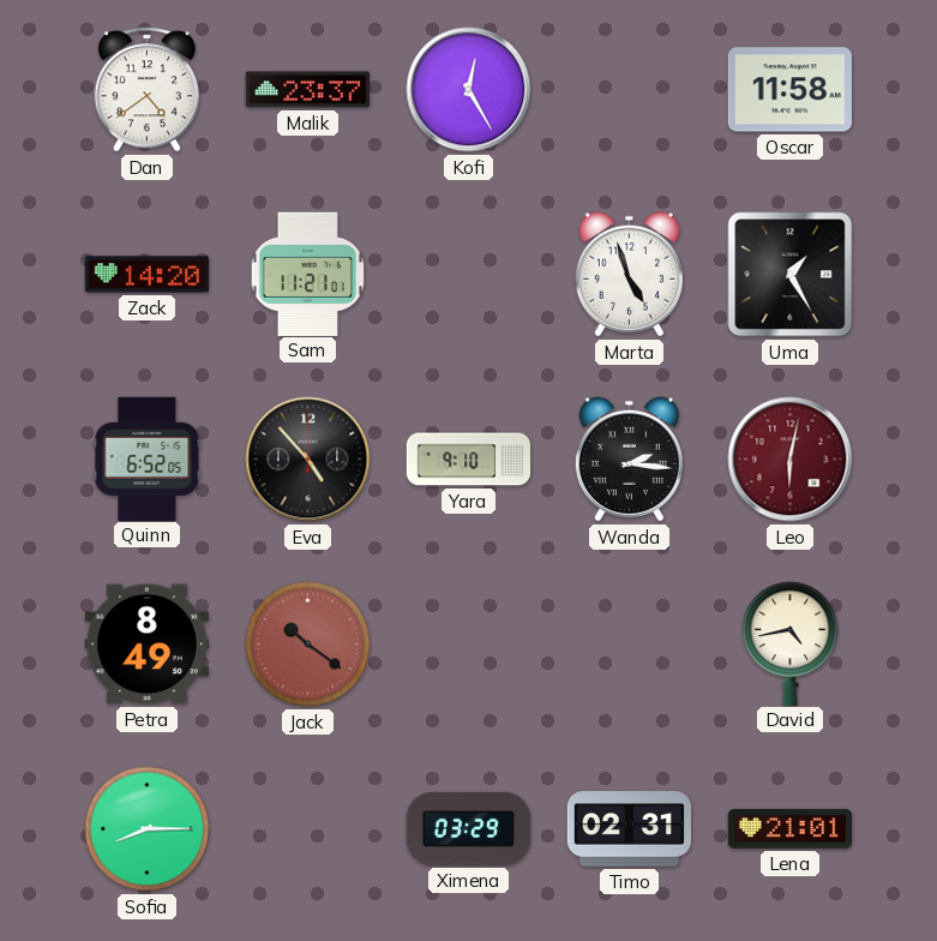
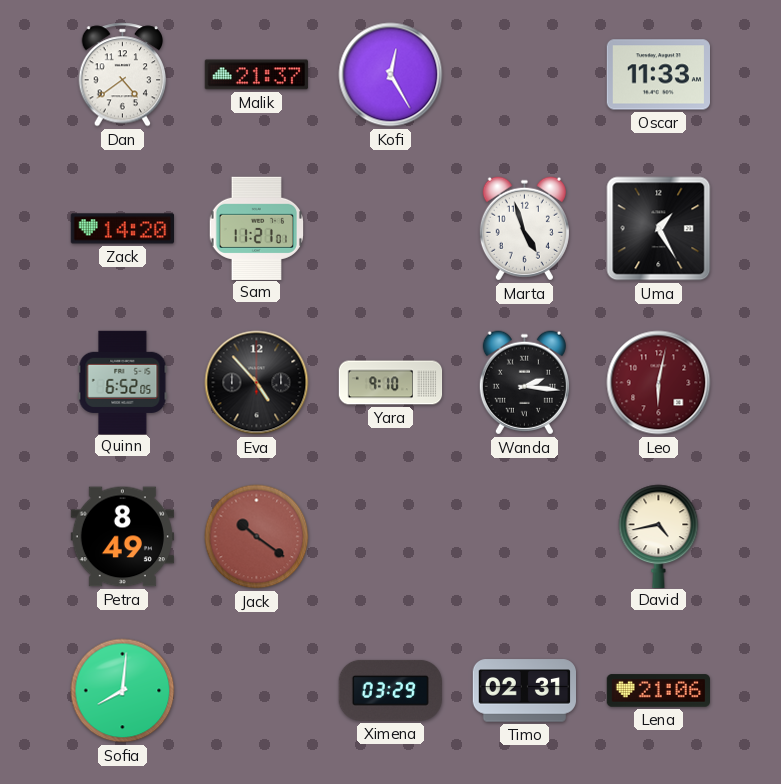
Malik: 23:37 -> 21:37
Oscar: 11:58 -> 11:33
Sofia: 8:15 -> 8:01
Lena: 21:01 -> 21:06
